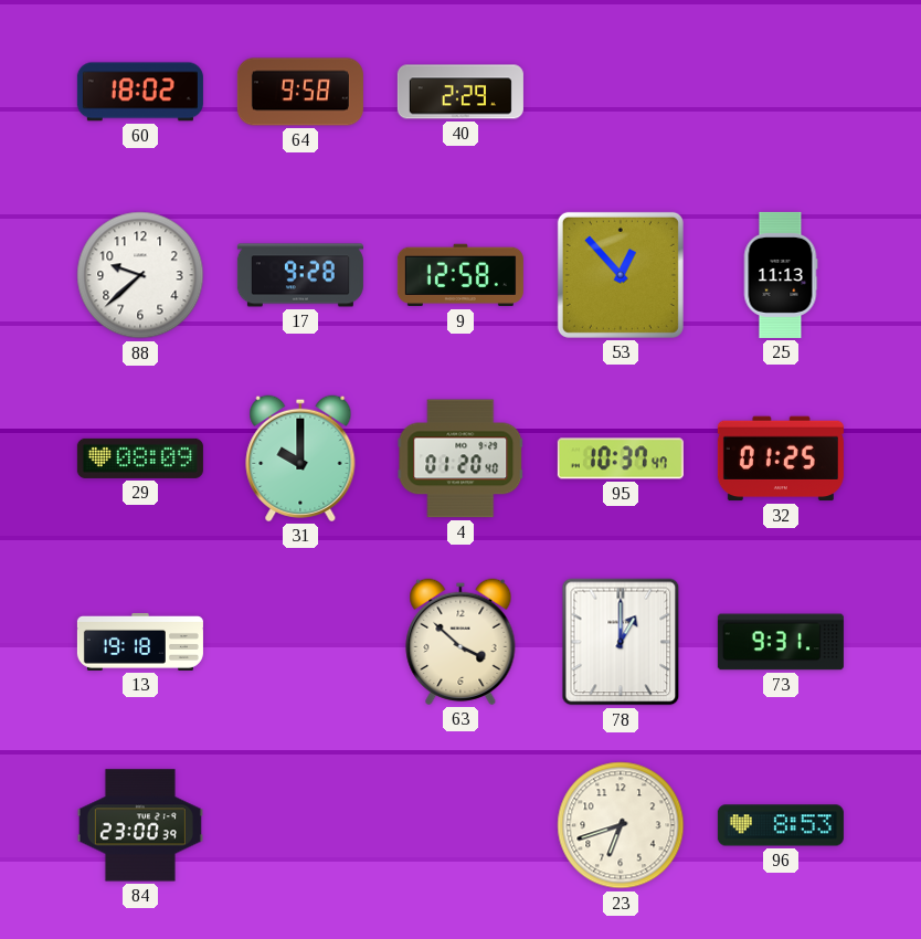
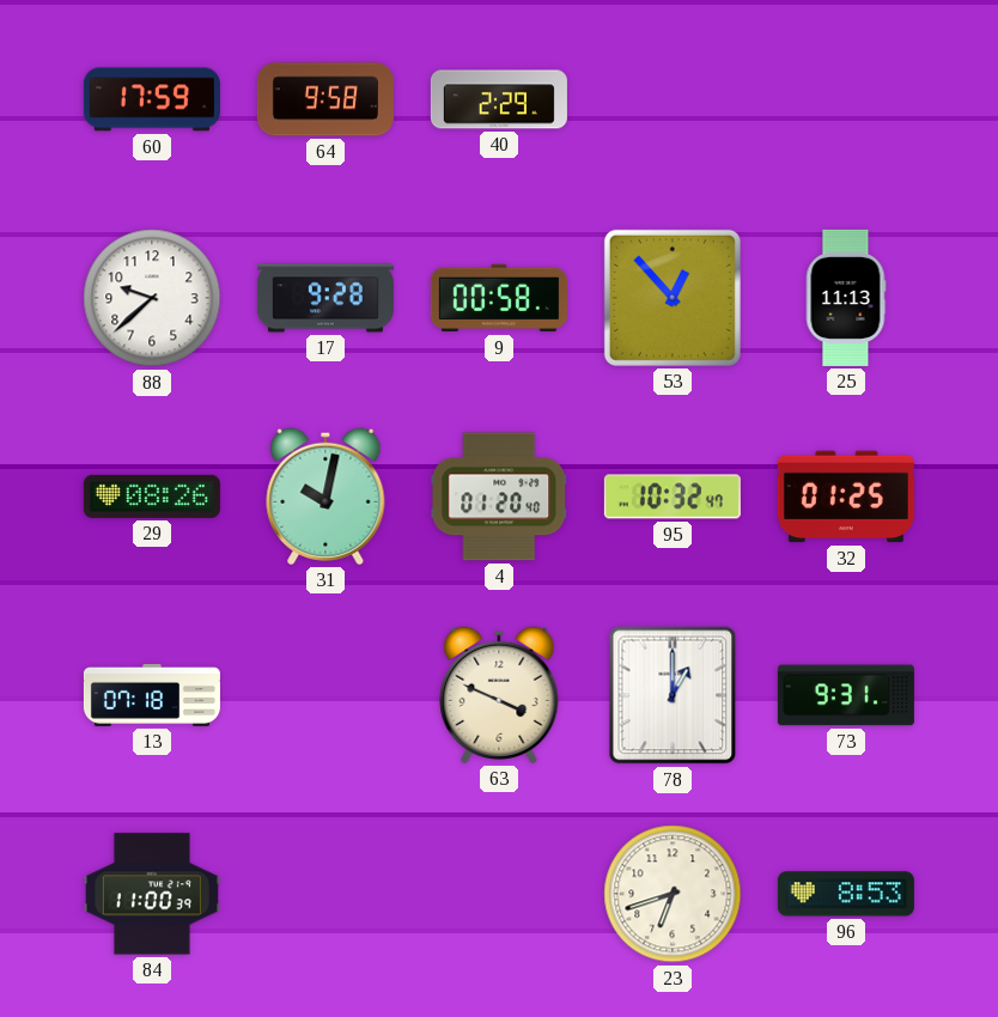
60: 18:02 -> 17:59
9: 12:58 -> 00:58
29: 08:09 -> 08:26
31: 10:00 -> 10:02
95: 10:37 -> 10:32
13: 19:18 -> 07:18
63: 3:52 -> 3:49
84: 23:00 -> 11:00
